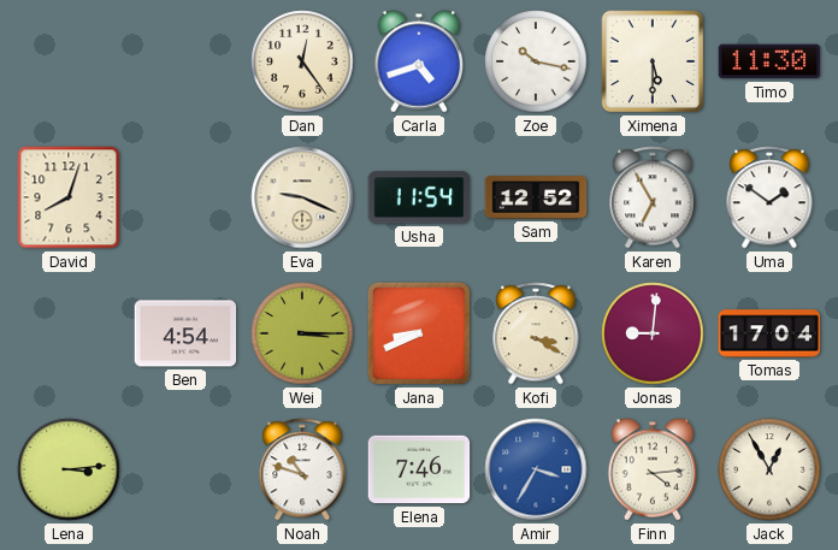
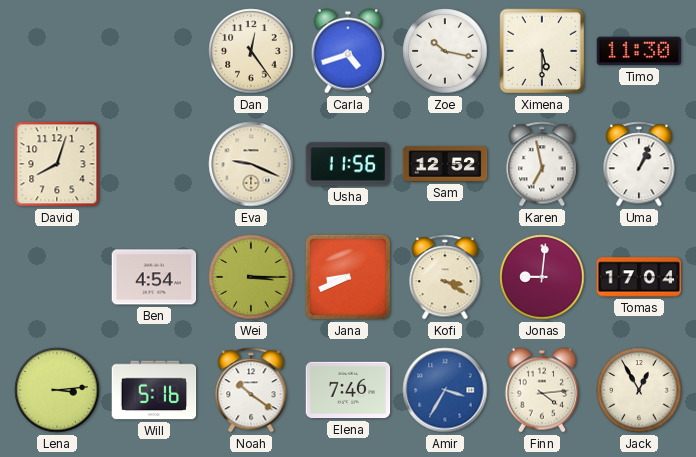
Usha: 11:54 -> 11:56
Karen: 6:55 -> 6:58
Uma: 1:51 -> 1:04
Will: none -> 5:16
Noah: 10:48 -> 10:21
